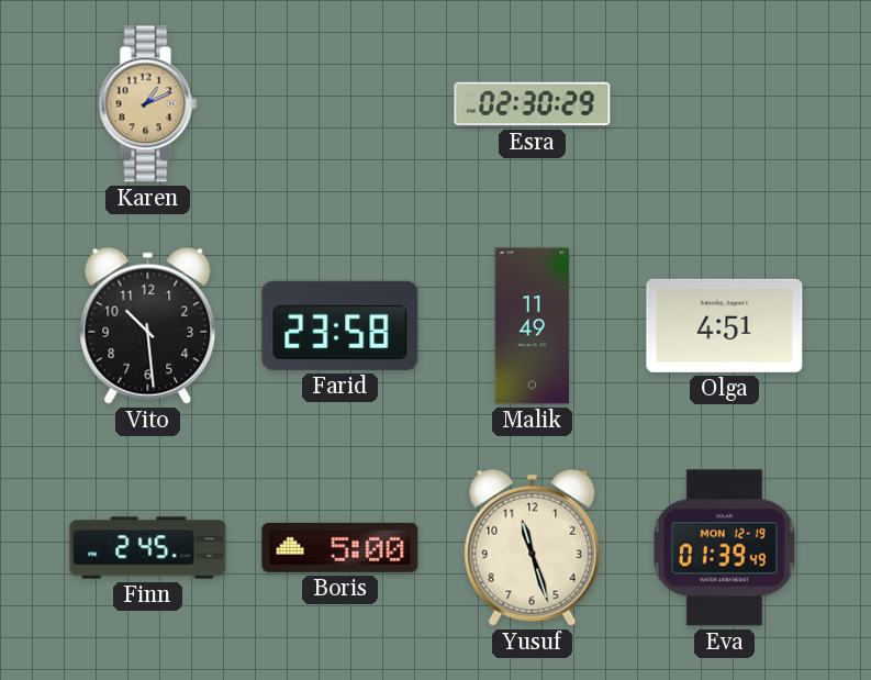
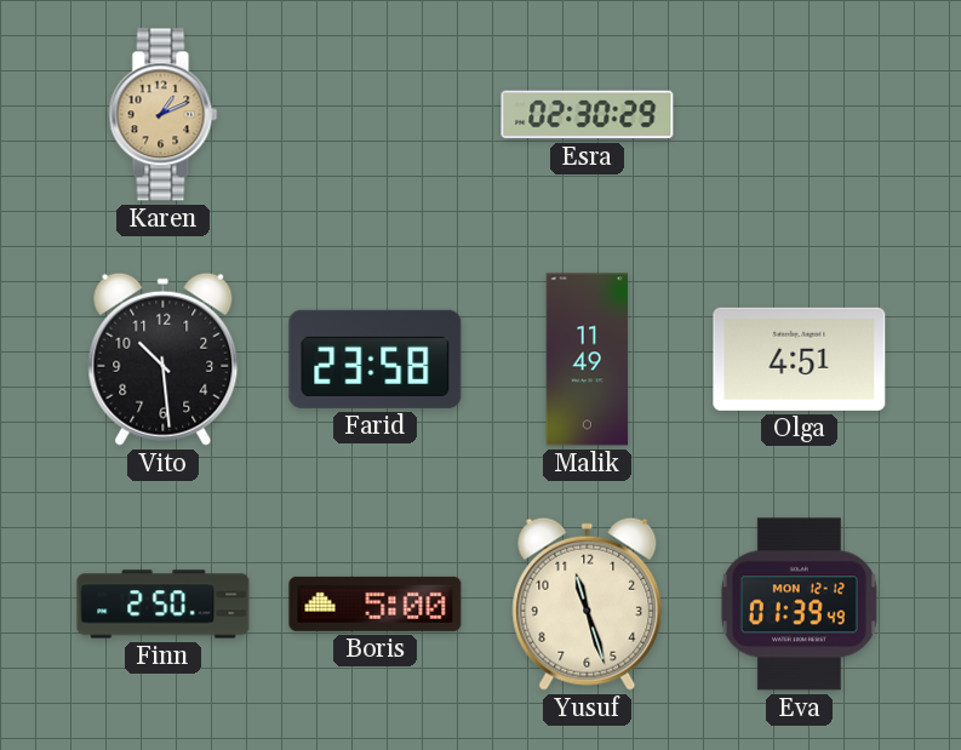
Finn: 2:45 -> 2:50
Eva date: MON 12-19 -> MON 12-12
